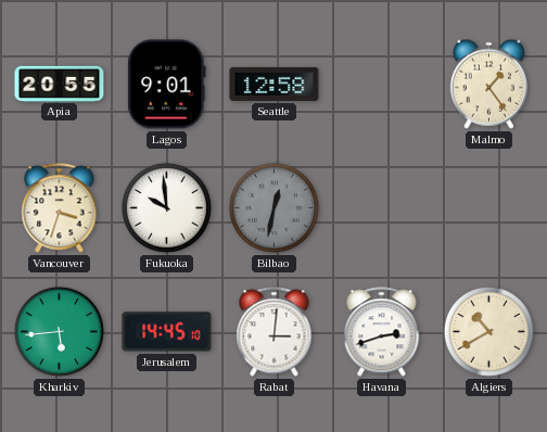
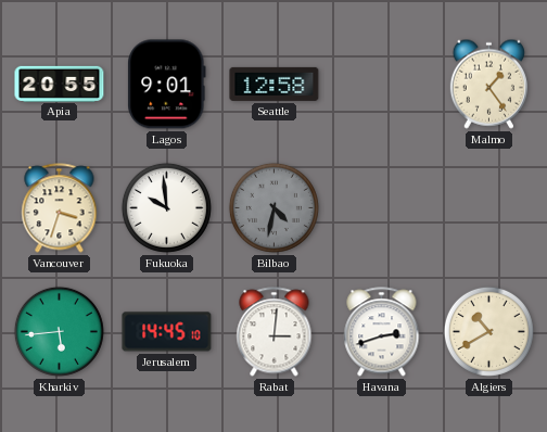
Bilbao: 12:32 -> 4:32
